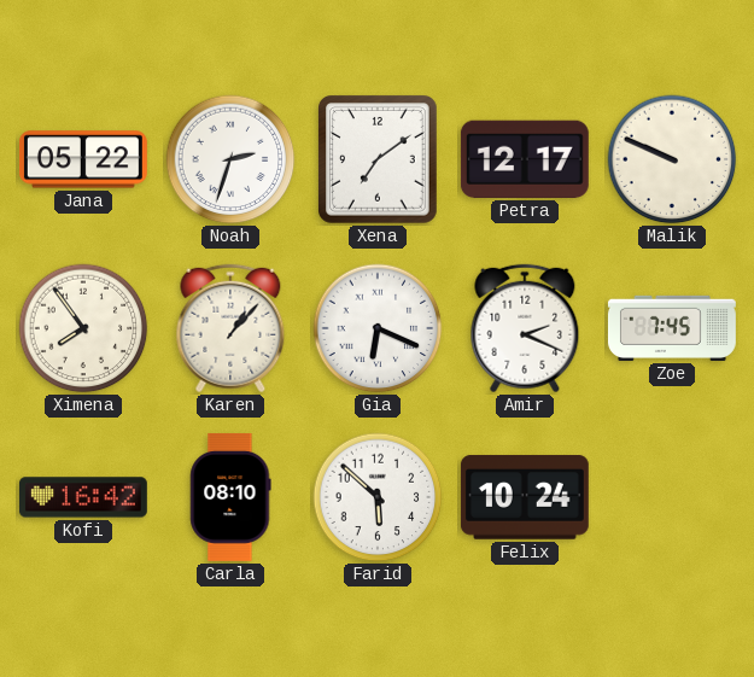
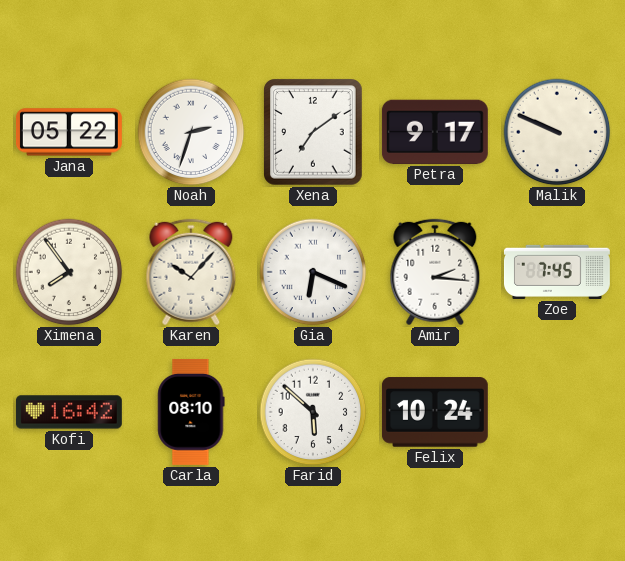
Petra: 12:17 -> 9:17
Karen: 1:07 -> 10:07
Amir: 2:19 -> 2:16
